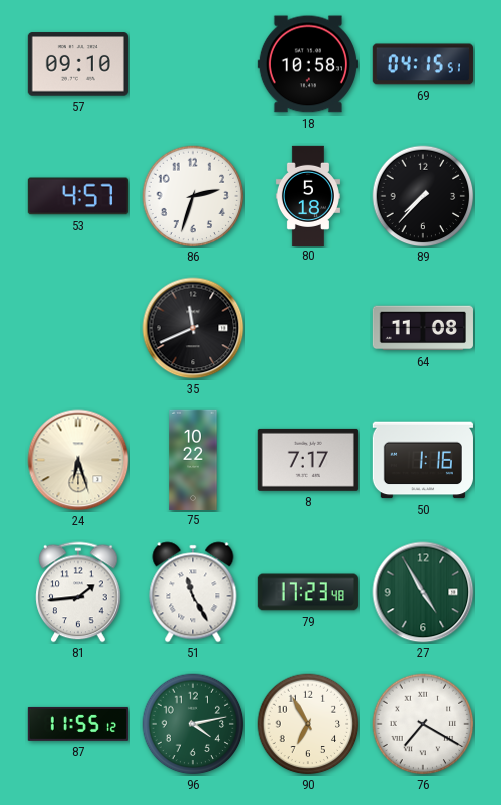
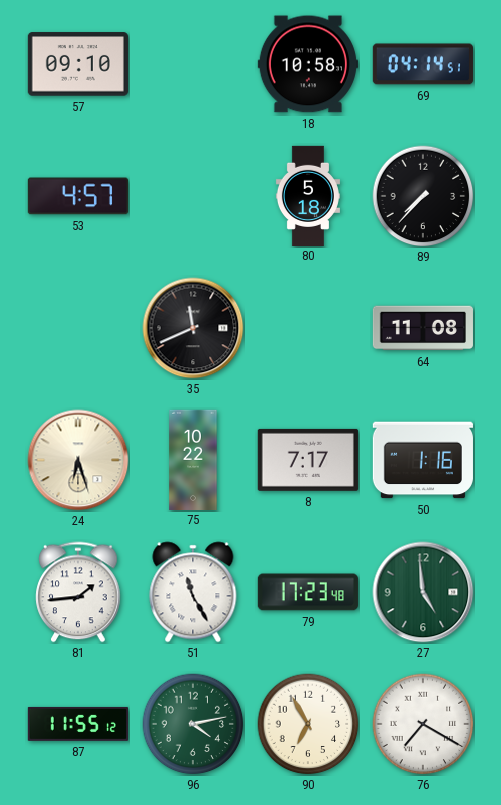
69: 04:15 -> 04:14
86: 2:33 -> none
27: 4:55 -> 4:59
